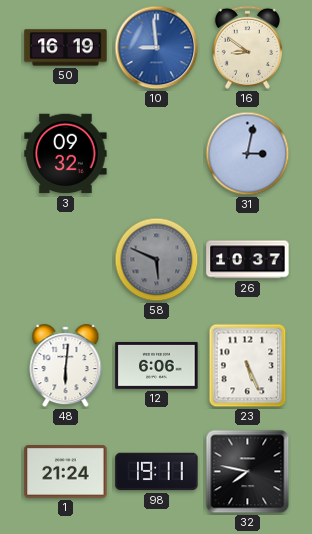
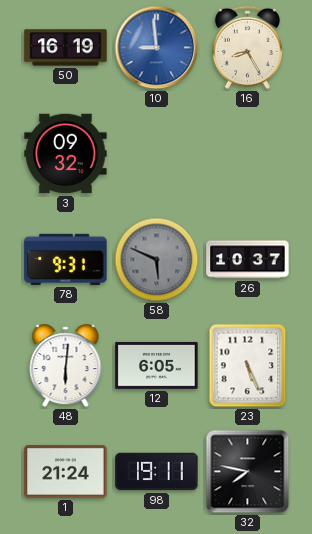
16: 8:51 -> 8:25
31: 3:02 -> none
78: none -> 9:31
12: 6:06 -> 6:05
